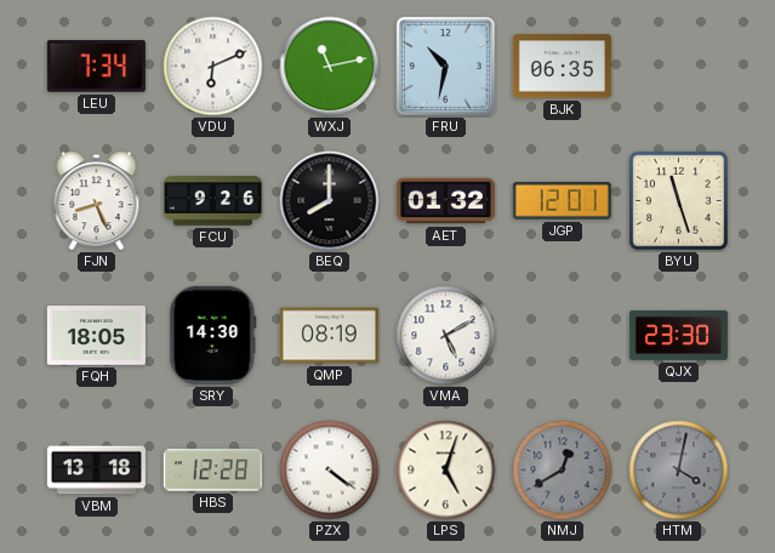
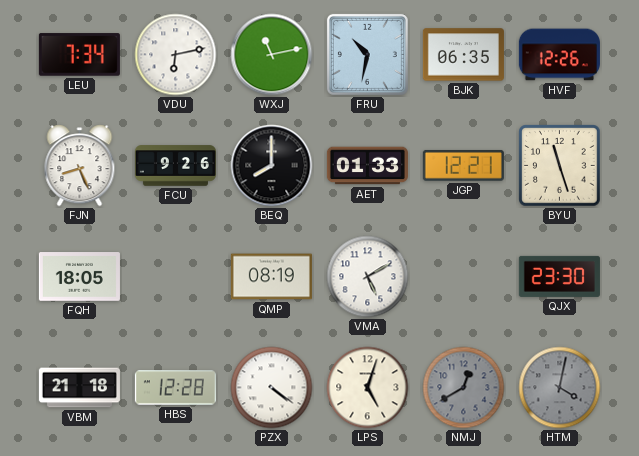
VDU: 6:11 -> 6:13
HVF: none -> 12:26
AET: 01:32 -> 01:33
JGP: 12:01 -> 12:21
SRY: 14:30 -> none
VBM: 13:18 -> 21:18
